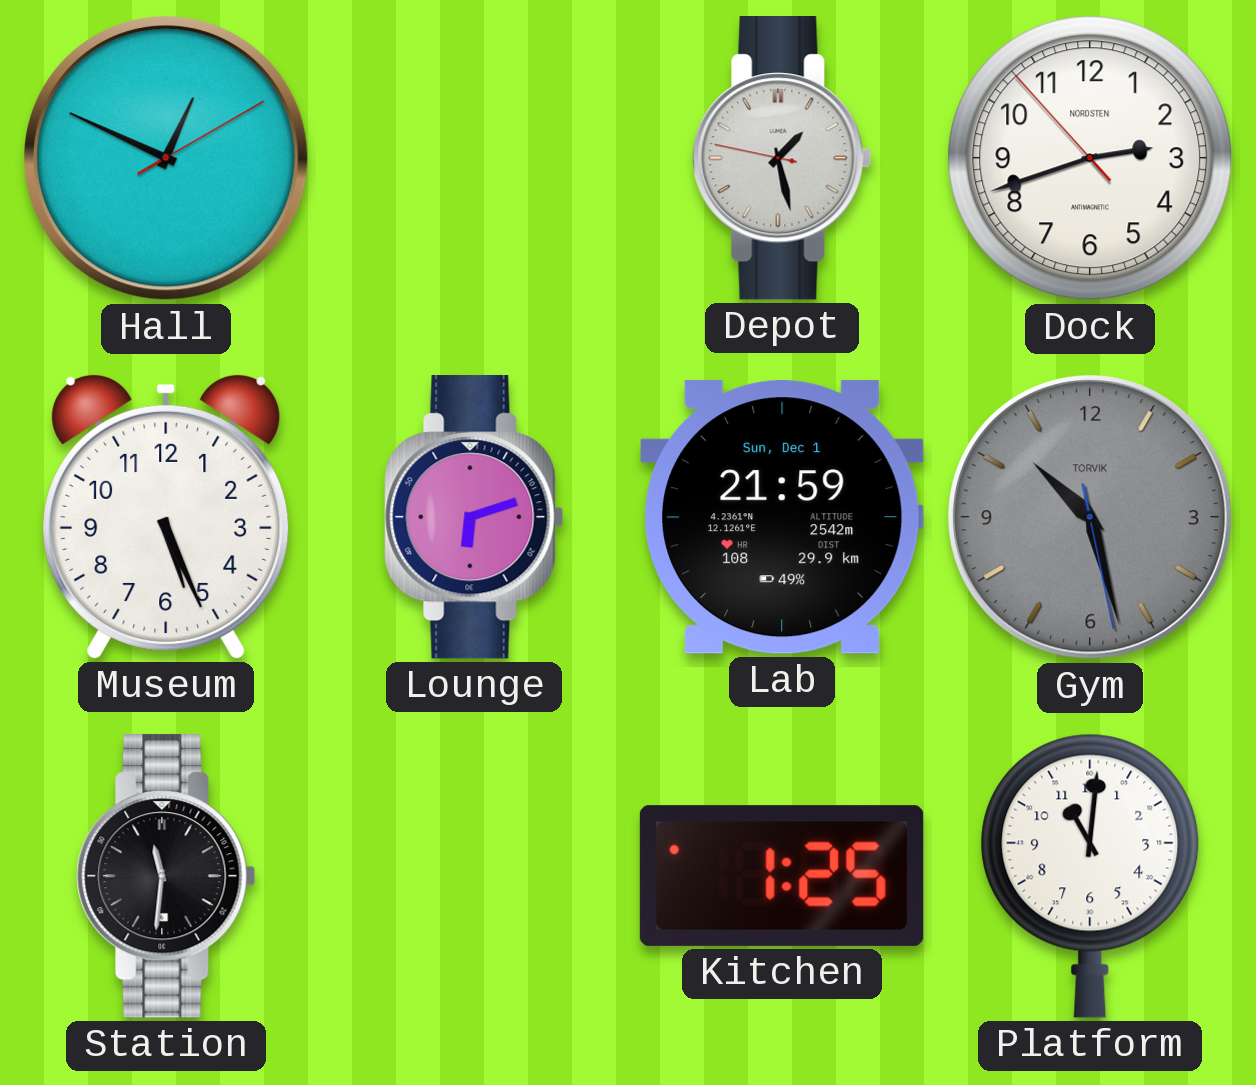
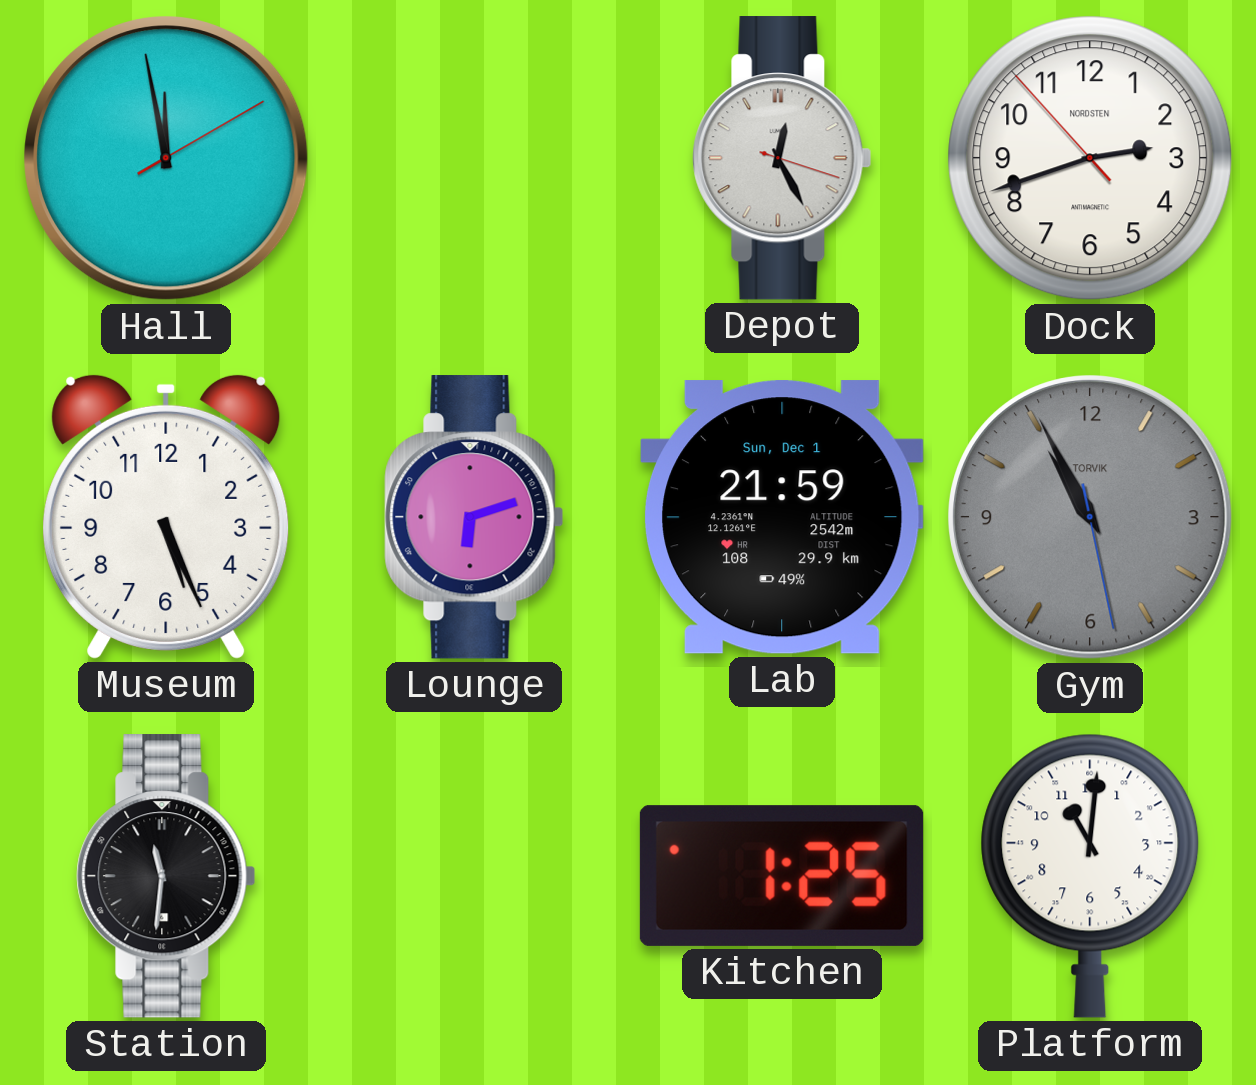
Hall: 12:49 -> 11:58
Depot: 1:27 -> 12:25
Gym: 10:27 -> 10:55
